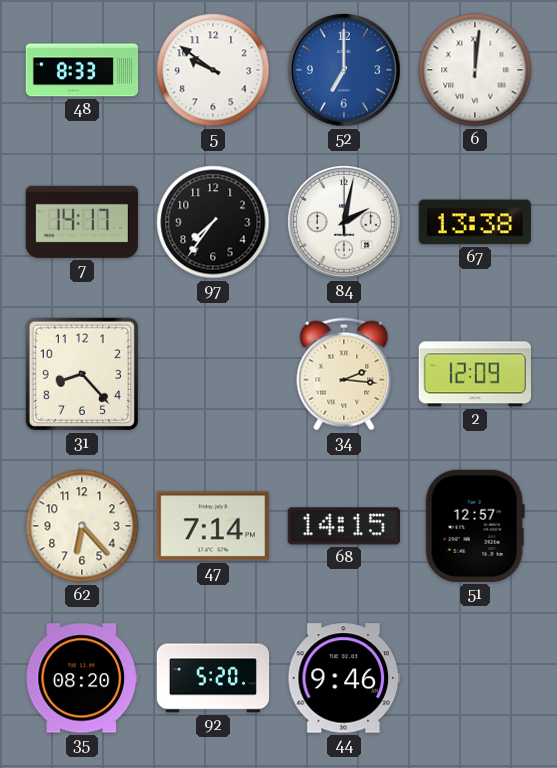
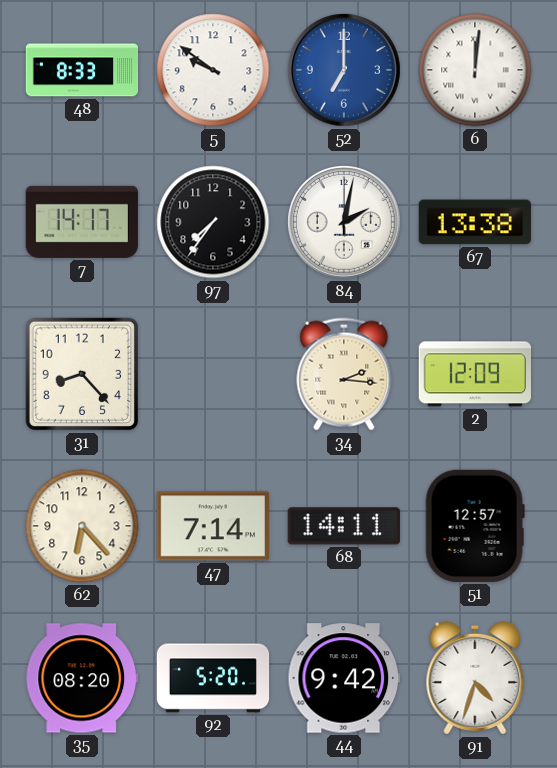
68: 14:15 -> 14:11
44: 9:46 -> 9:42
91: none -> 4:33
